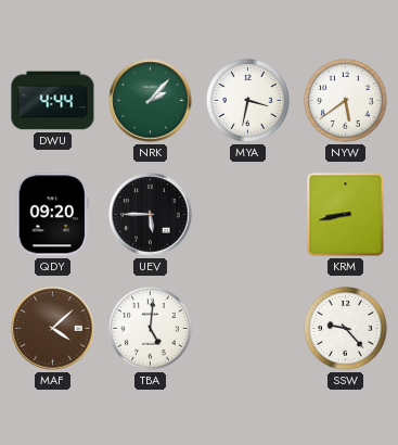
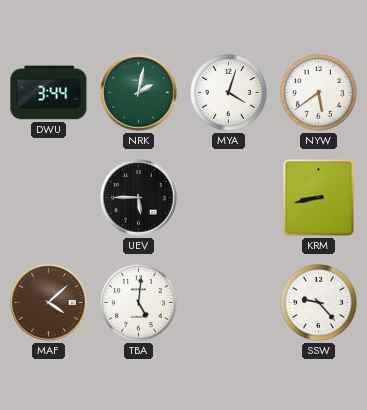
DWU: 4:44 -> 3:44
NRK: 2:07 -> 2:02
MYA: 3:32 -> 4:03
QDY: 09:20 -> none
